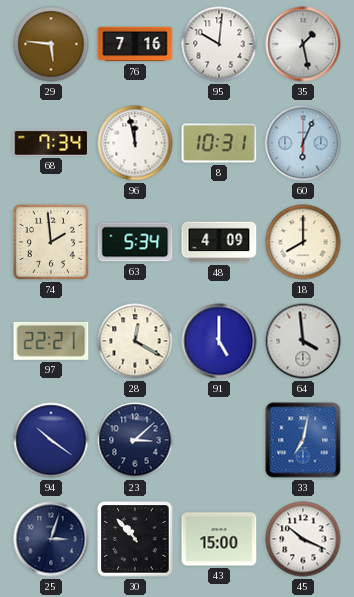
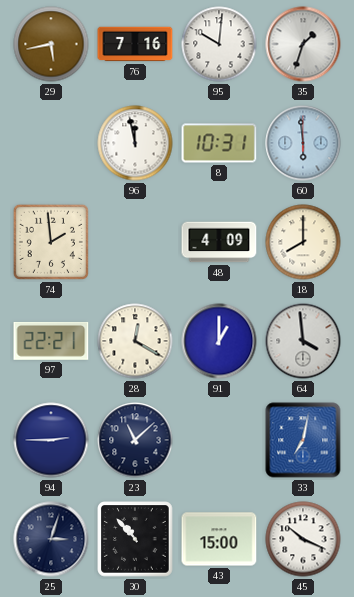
29: 5:46 -> 5:43
35: 1:28 -> 1:33
68: 7:34 -> none
60: 6:04 -> 5:59
63: 5:34 -> none
91: 5:00 -> 1:00
94: 10:21 -> 2:45
23: 3:08 -> 11:08
